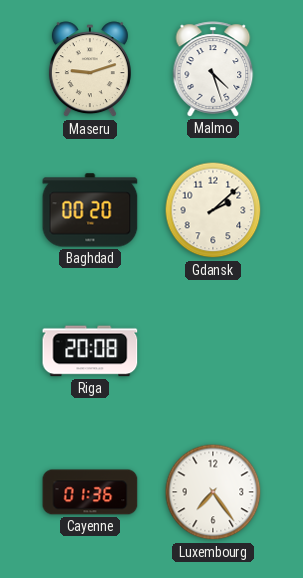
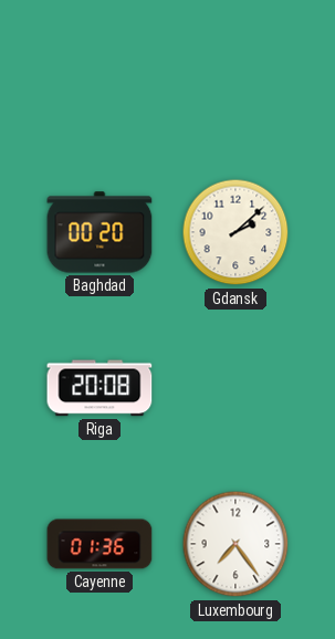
Maseru: 9:12 -> none
Malmo: 4:27 -> none
